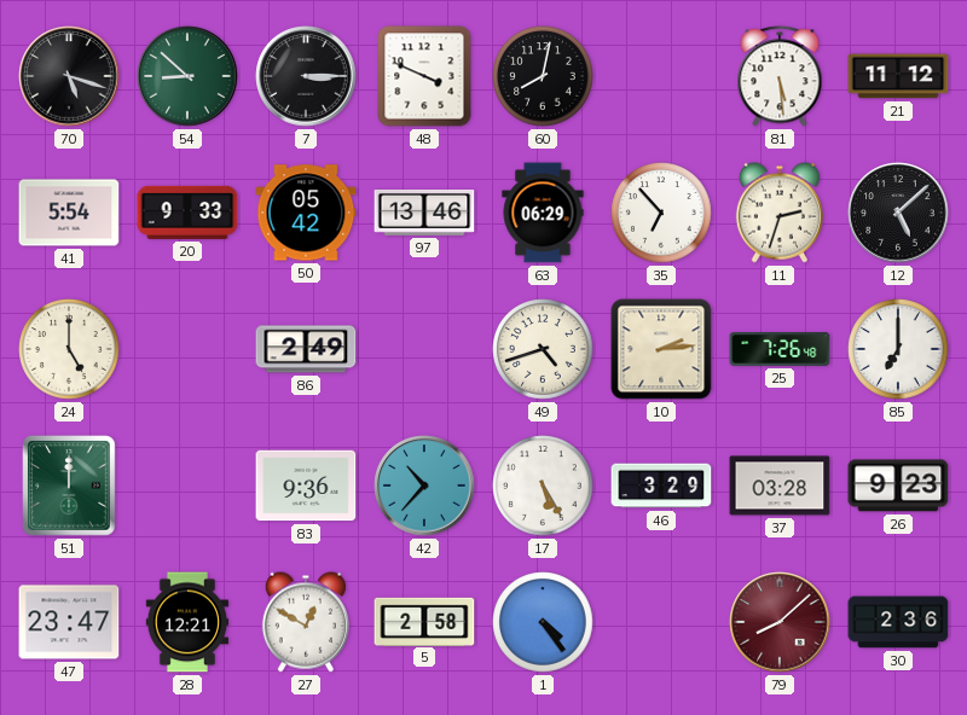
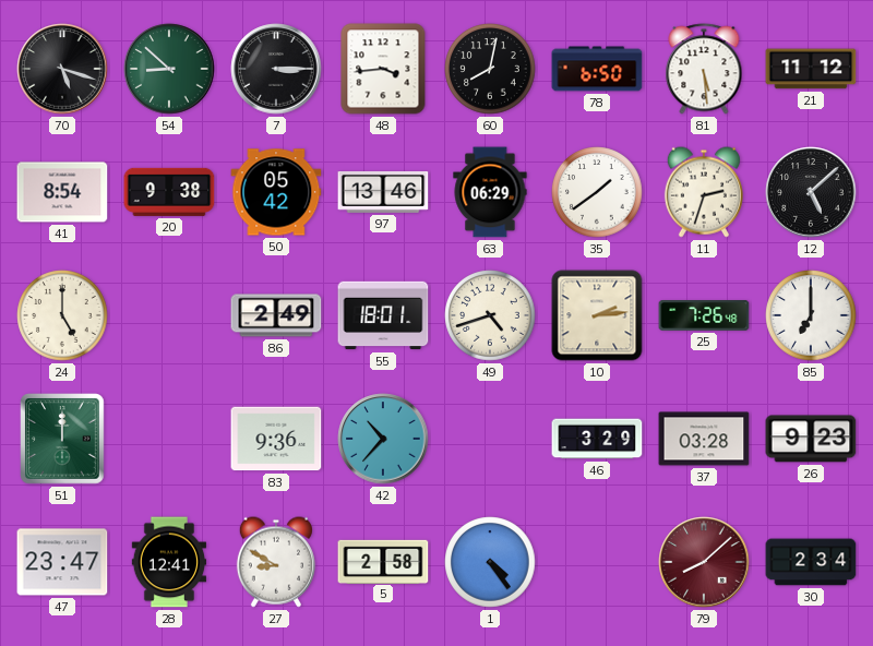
48: 3:49 -> 3:44
78: none -> 6:50
41: 5:54 -> 8:54
20: 9:33 -> 9:38
35: 6:53 -> 1:39
55: none -> 18:01
17: 5:25 -> none
28: 12:21 -> 12:41
27: 12:50 -> 8:50
30: 2:36 -> 2:34
